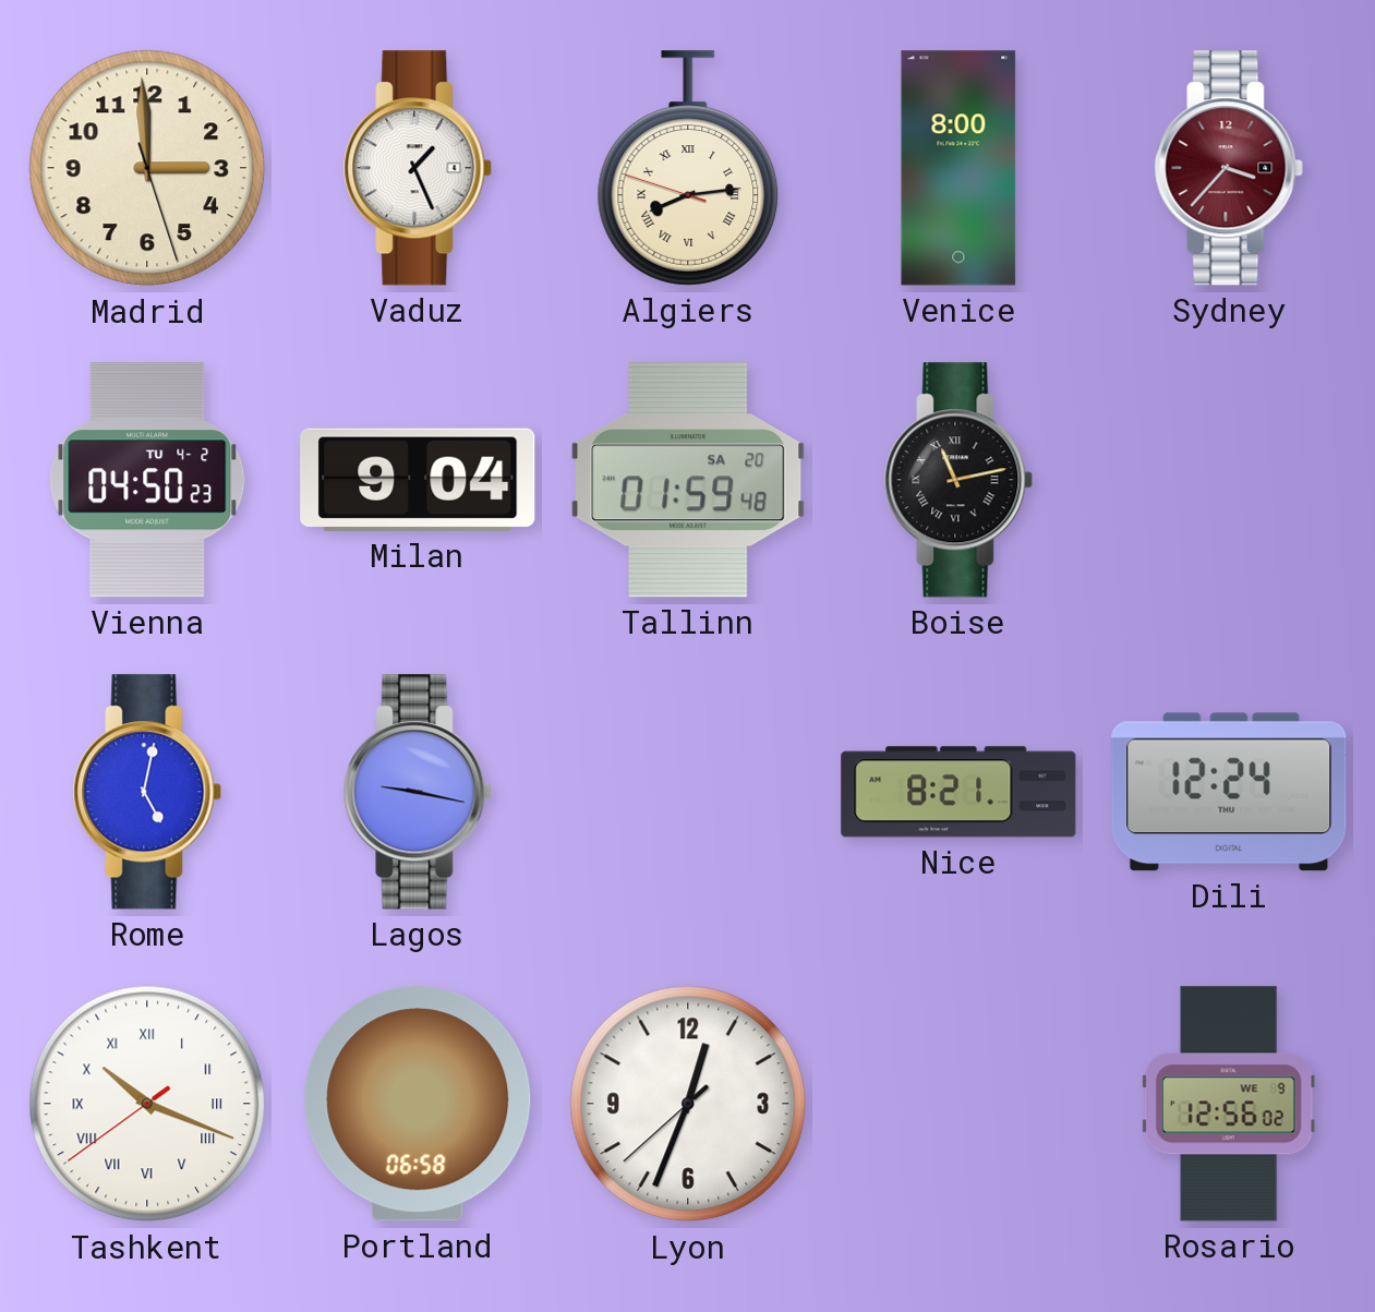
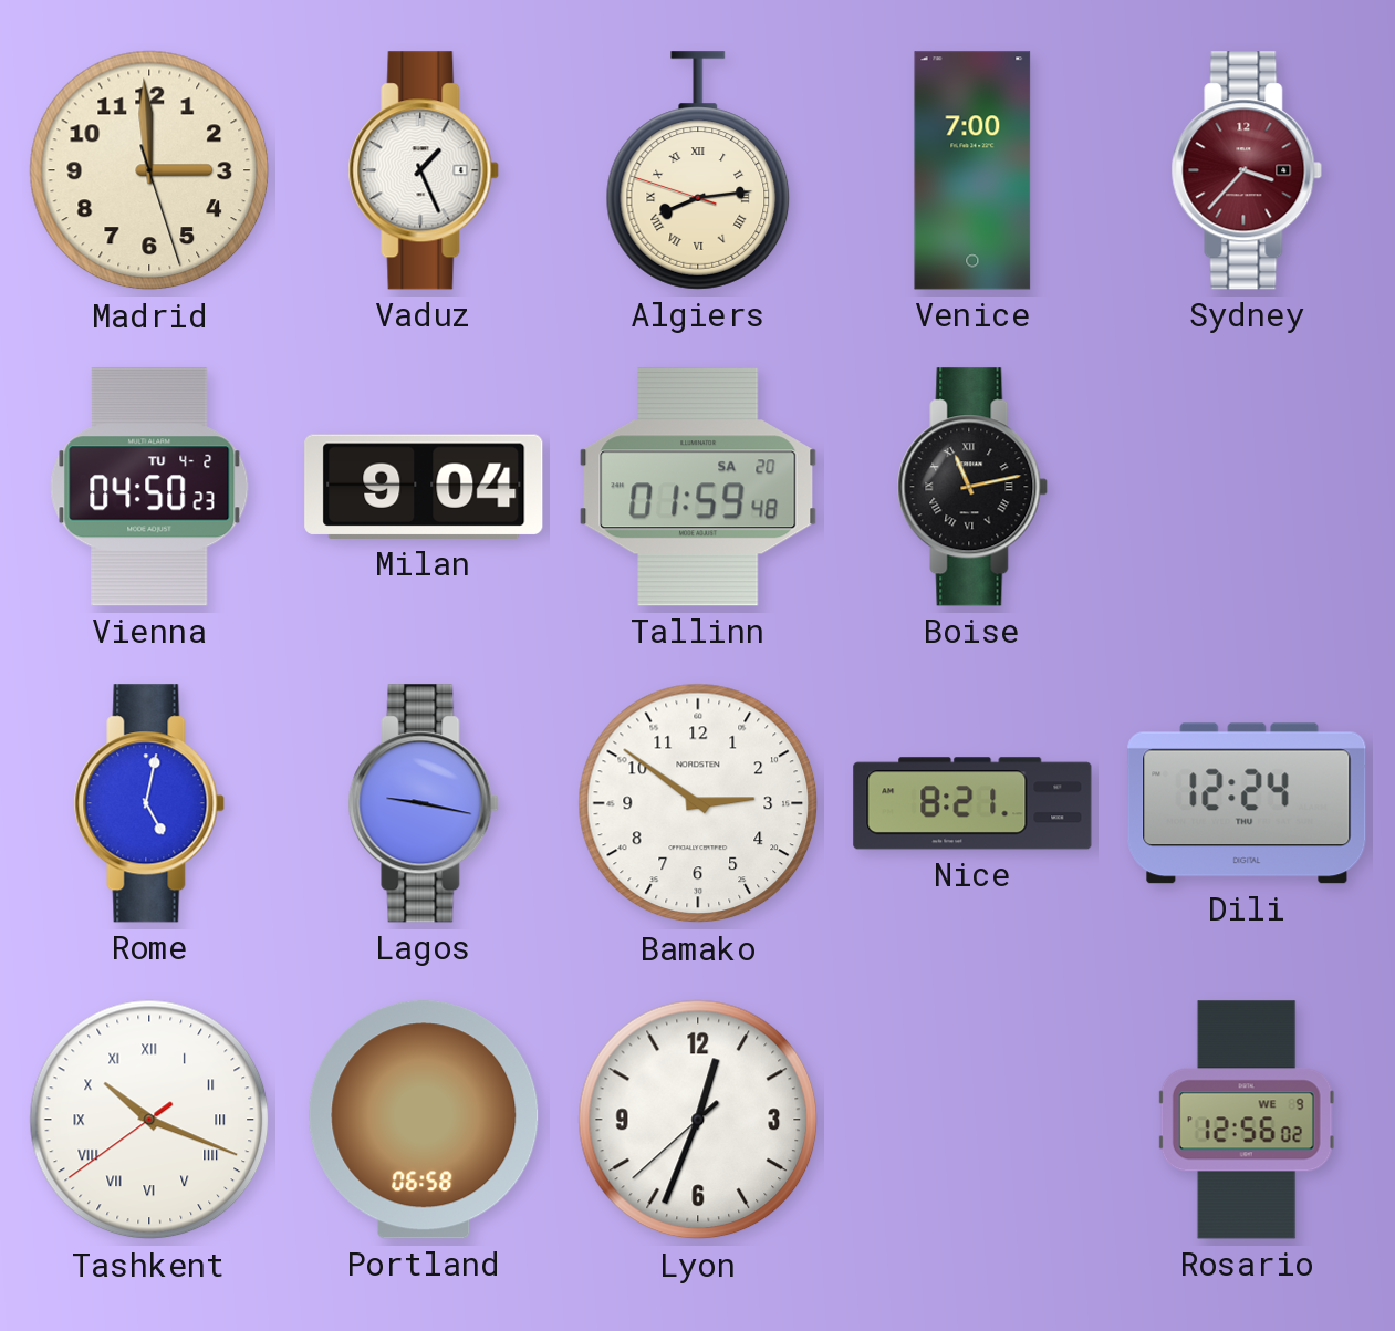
Venice: 8:00 -> 7:00
Bamako: none -> 2:51
